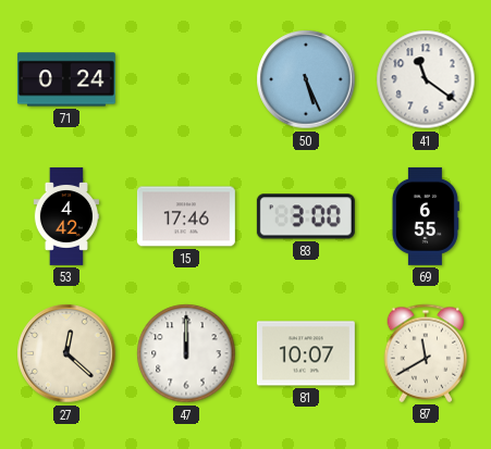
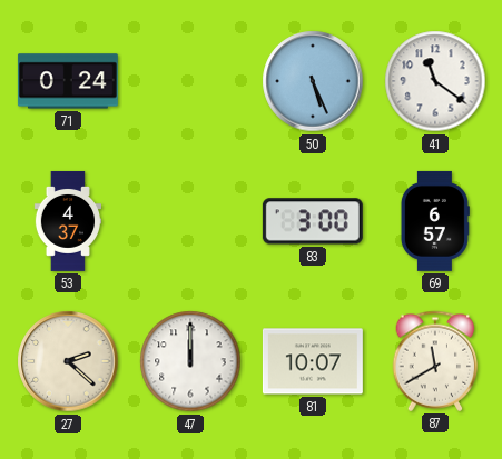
53: 4:42 -> 4:37
15: 17:46 -> none
69: 6:55 -> 6:57
27: 12:22 -> 2:22
